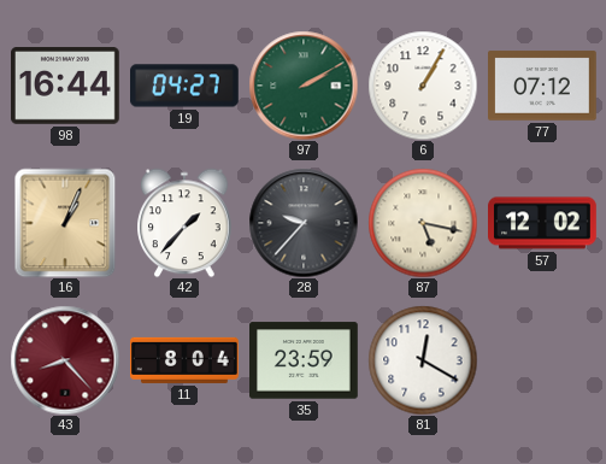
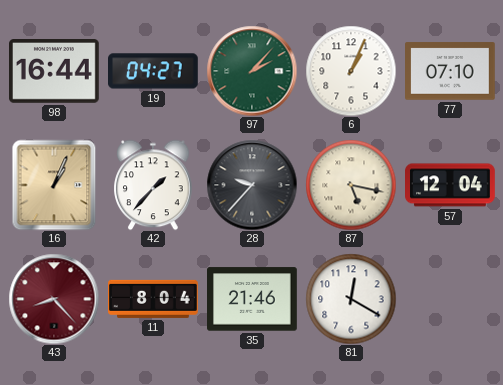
97: 2:10 -> 2:07
6: 1:05 -> 1:04
77: 07:12 -> 07:10
57: 12:02 -> 12:04
35: 23:59 -> 21:46
